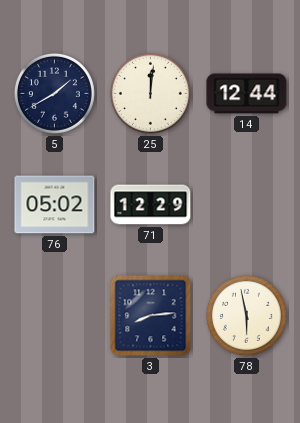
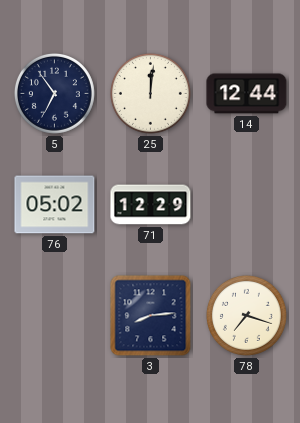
5: 1:40 -> 6:54
78: 5:58 -> 7:18
